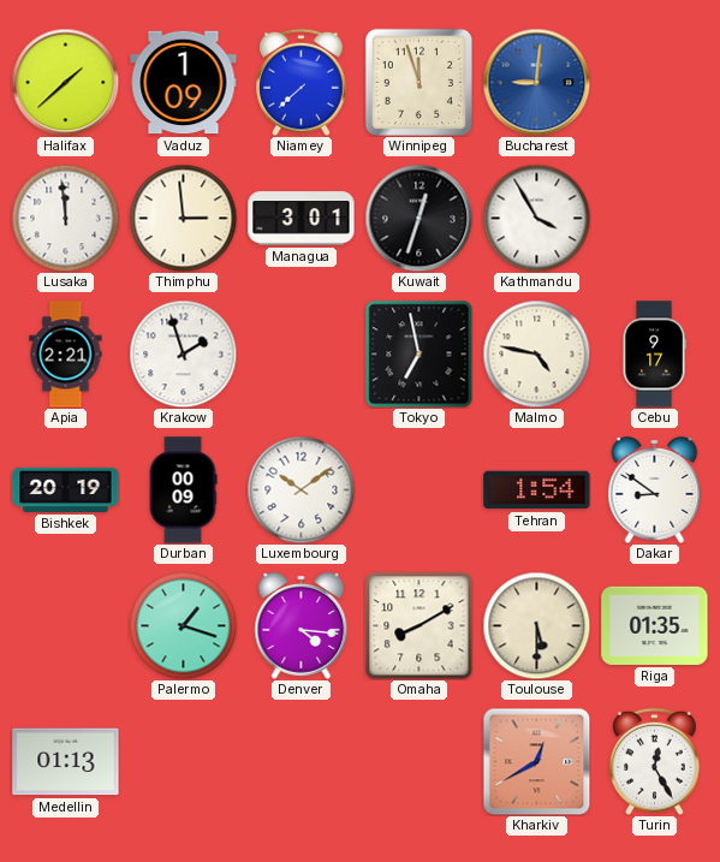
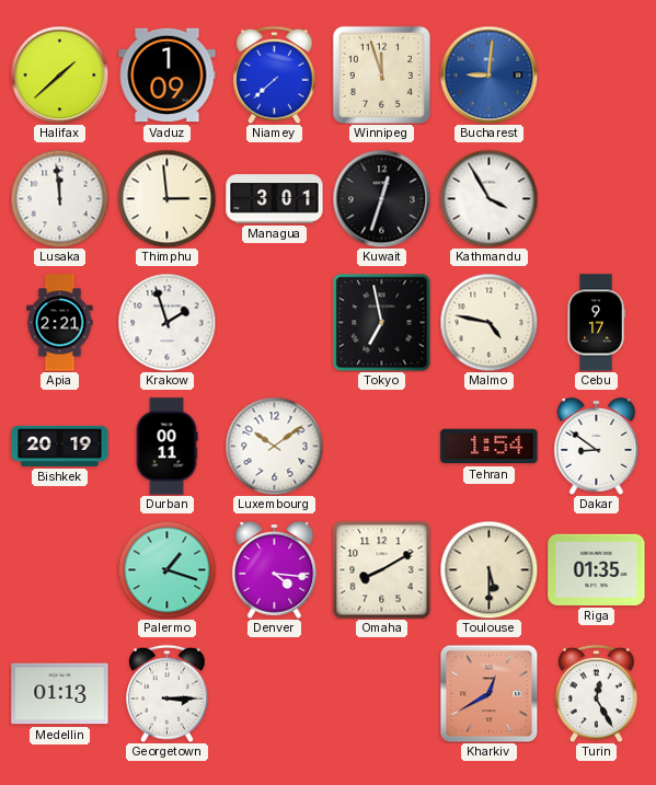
Durban: 00:09 -> 00:11
Georgetown: none -> 3:15
